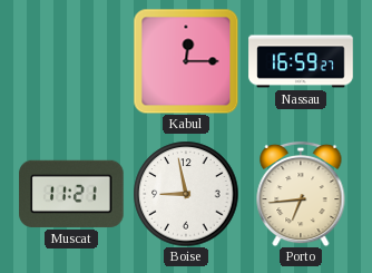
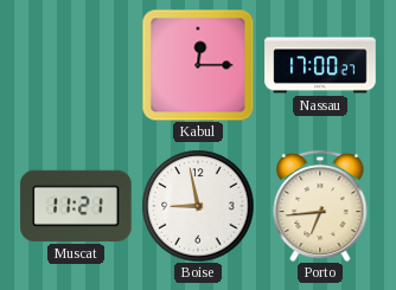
Nassau: 16:59 -> 17:00
